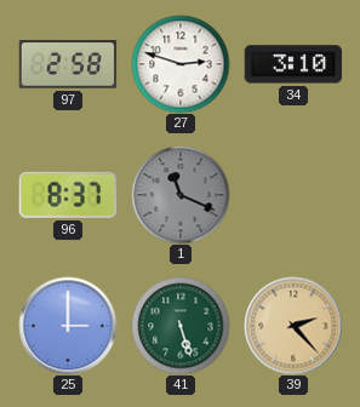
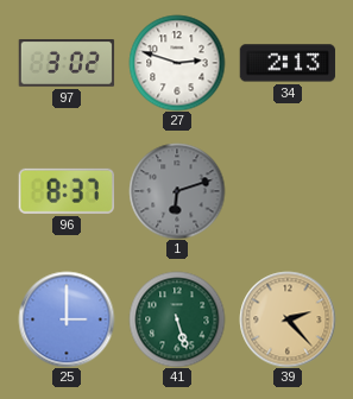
97: 2:58 -> 3:02
34: 3:10 -> 2:13
1: 11:19 -> 6:12
